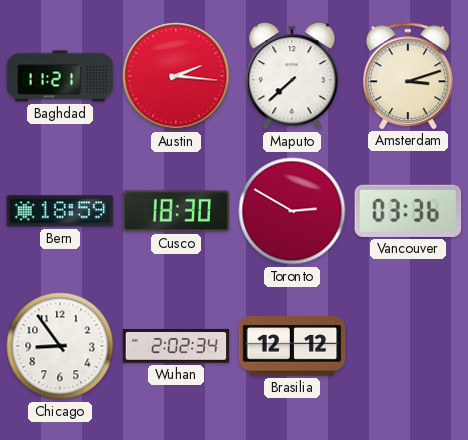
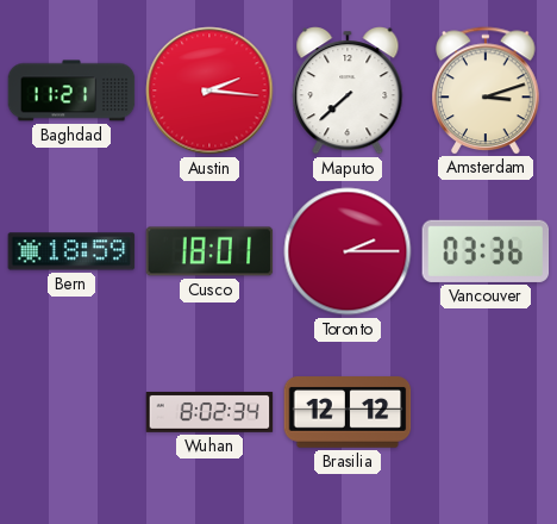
Cusco: 18:30 -> 18:01
Toronto: 2:50 -> 2:15
Chicago: 8:54 -> none
Wuhan: 2:02 -> 8:02
